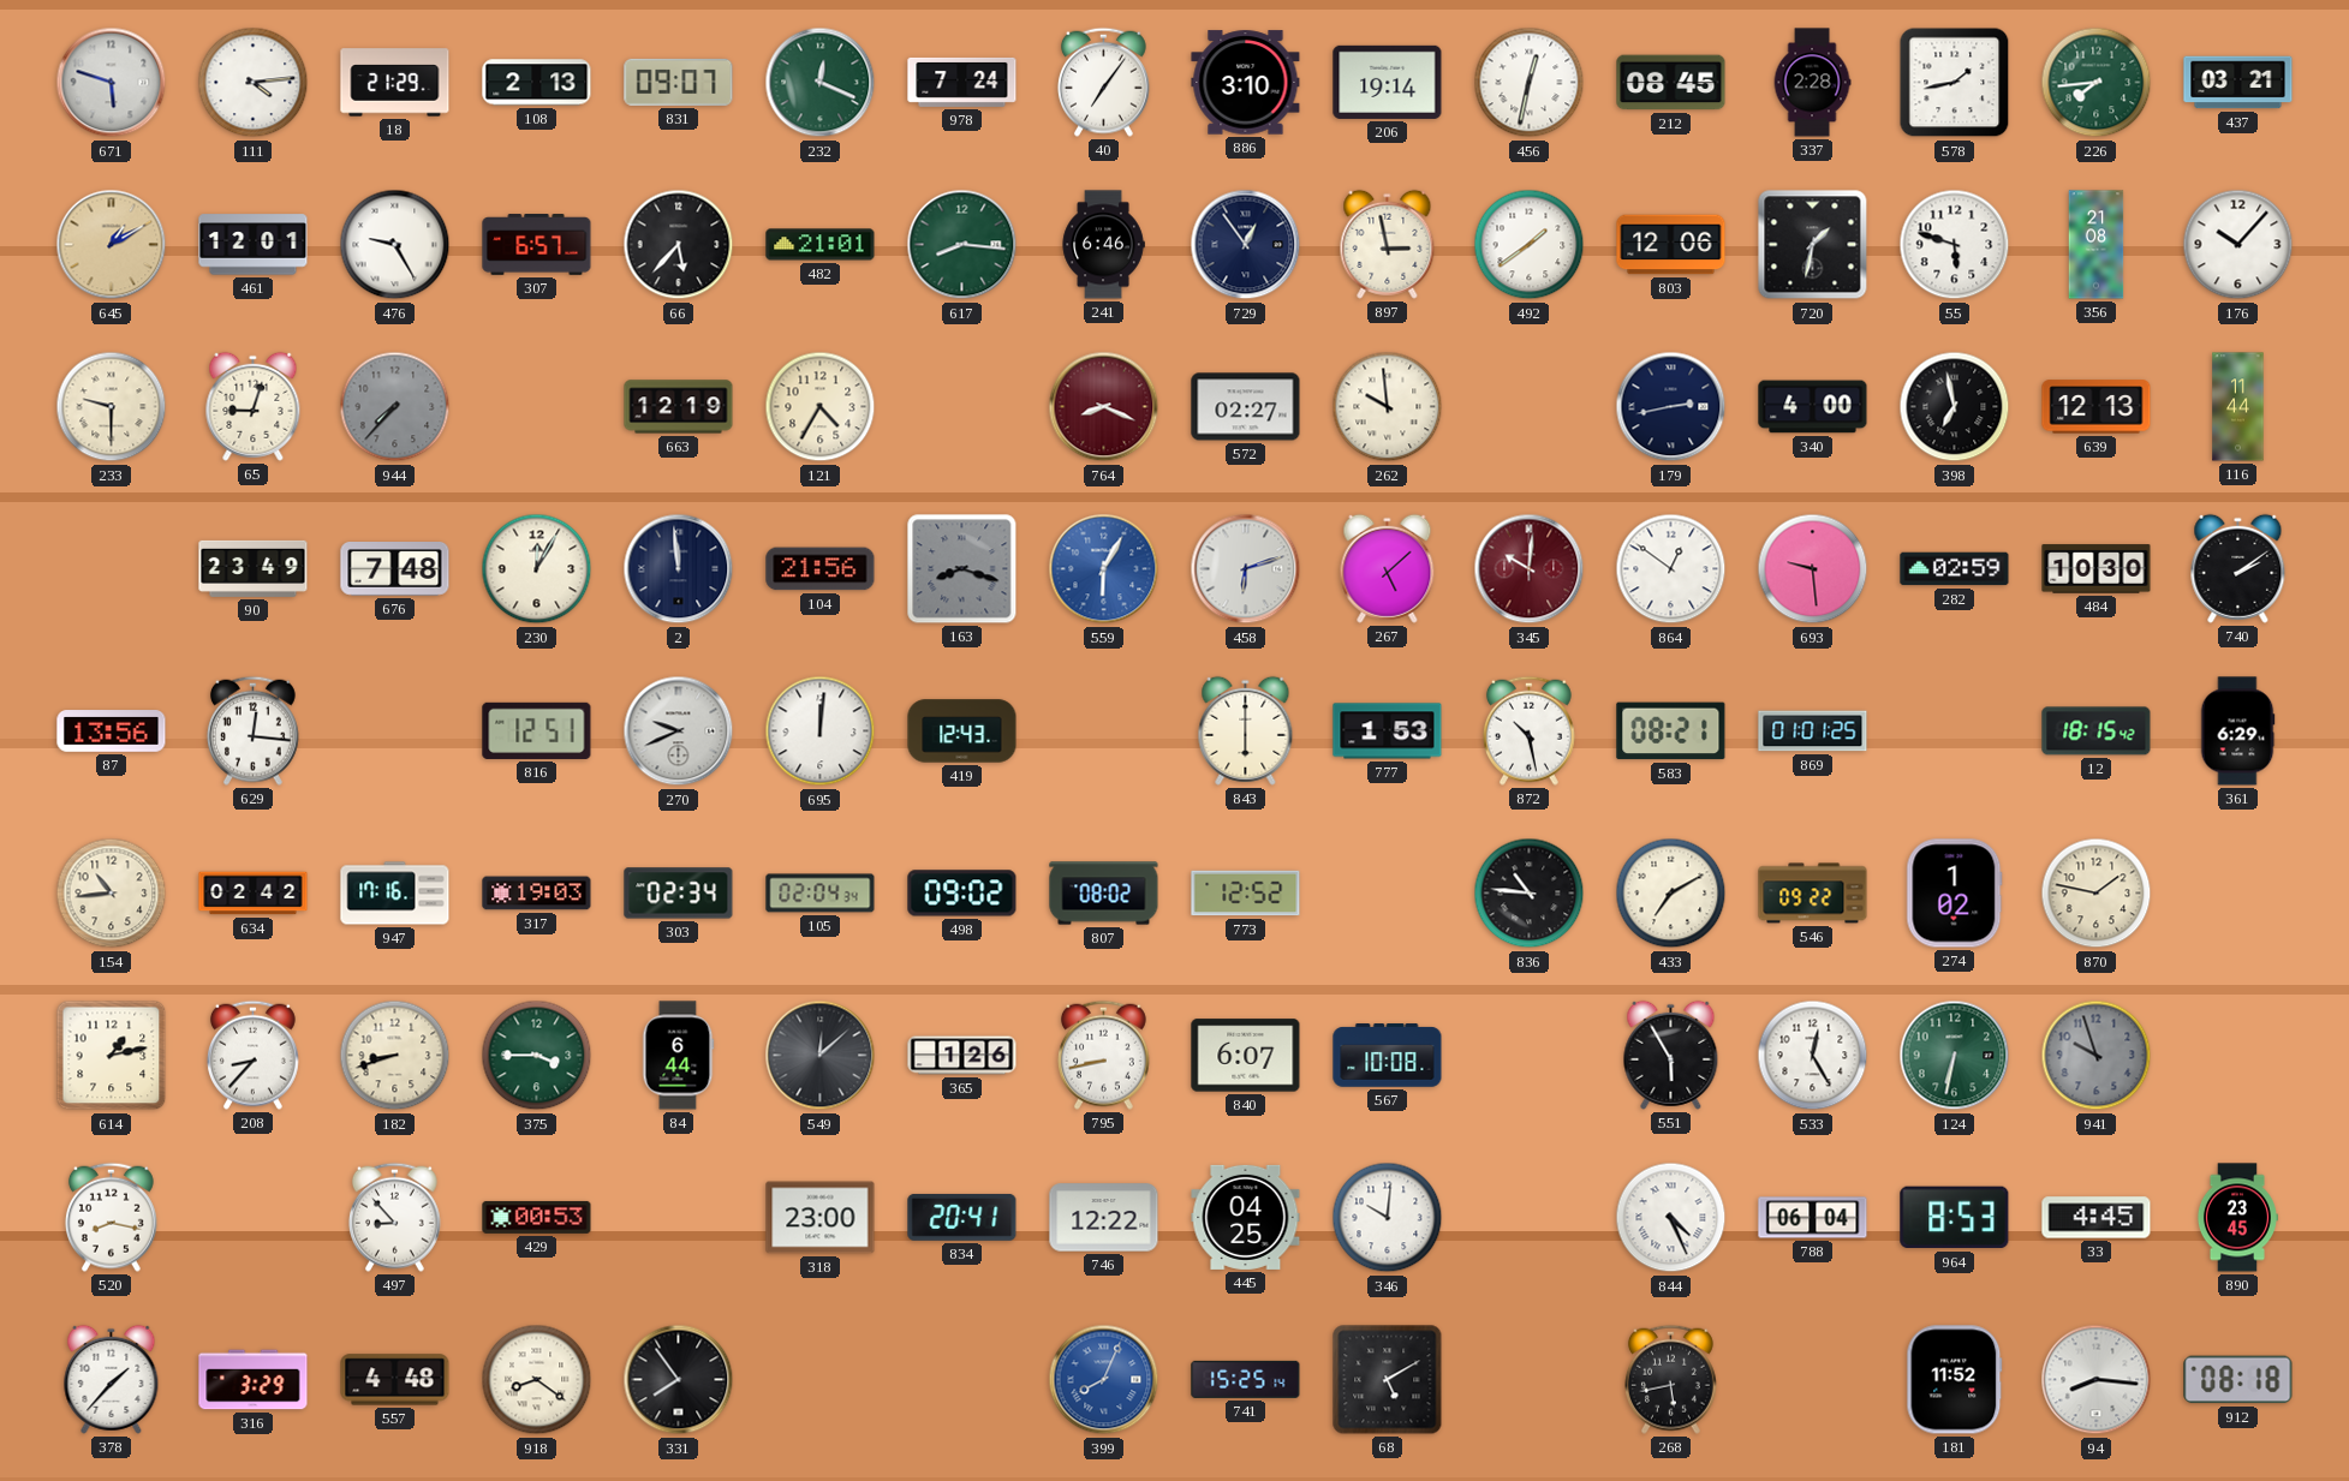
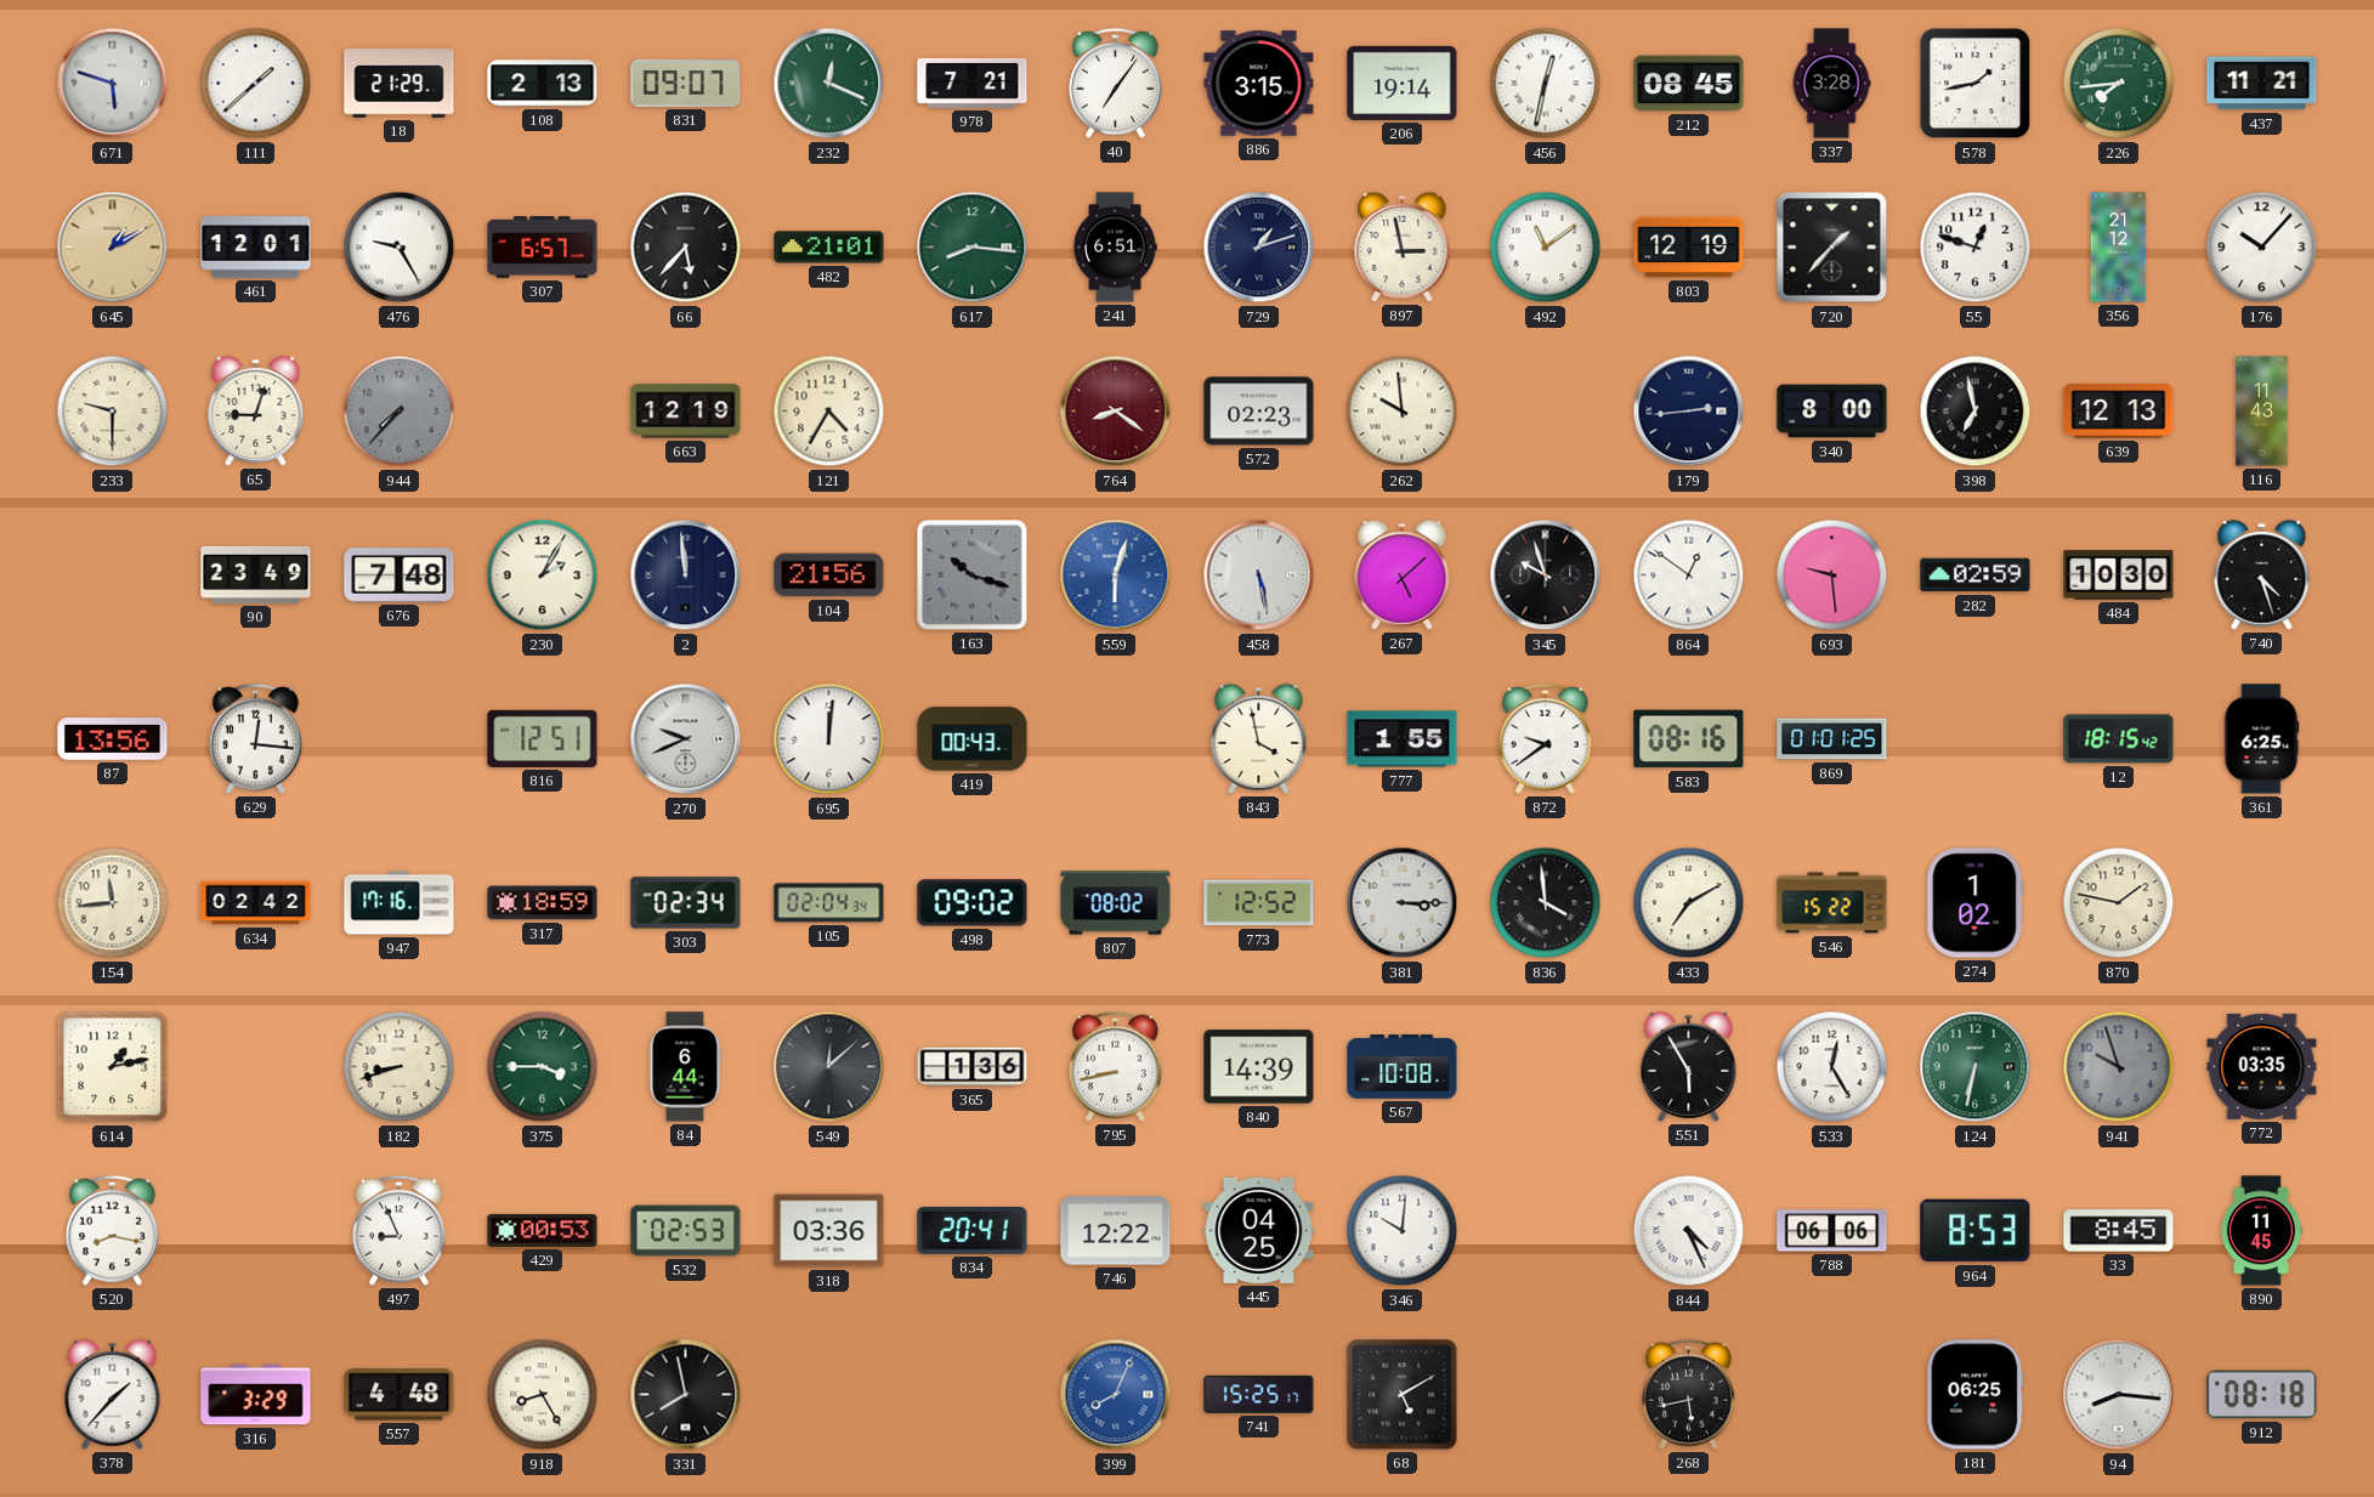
111: 4:14 -> 1:38
978: 7:24 -> 7:21
886: 3:10 -> 3:15
337: 2:28 -> 3:28
437: 03:21 -> 11:21
241: 6:46 -> 6:51
729: 12:54 -> 1:12
492: 1:39 -> 11:09
803: 12:06 -> 12:19
720: 1:32 -> 1:37
55: 5:48 -> 12:48
356: 21:08 -> 21:12
764: 8:19 -> 8:21
572: 02:27 -> 02:23
179: 2:43 -> 2:44
340: 4:00 -> 8:00
116: 11:44 -> 11:43
230: 12:05 -> 2:05
163: 8:18 -> 10:18
559: 6:05 -> 6:03
458: 6:12 -> 5:28
345: 10:01 -> 9:57
345 dial: burgundy -> black
740: 2:09 -> 4:27
419: 12:43 -> 00:43
843: 6:00 -> 3:58
777: 1:53 -> 1:55
872: 10:28 -> 9:39
583: 08:21 -> 08:16
361: 6:29 -> 6:25
154: 10:44 -> 11:44
317: 19:03 -> 18:59
381: none -> 3:15
836: 10:46 -> 3:59
546: 09:22 -> 15:22
208: 8:37 -> none
365: 1:26 -> 1:36
840: 6:07 -> 14:39
772: none -> 03:35
497: 8:53 -> 8:56
532: none -> 02:53
318: 23:00 -> 03:36
788: 06:04 -> 06:06
33: 4:45 -> 8:45
890: 23:45 -> 11:45
918: 8:21 -> 8:25
331: 7:54 -> 7:58
741: 15:25:14 -> 15:25:17
181: 11:52 -> 06:25
